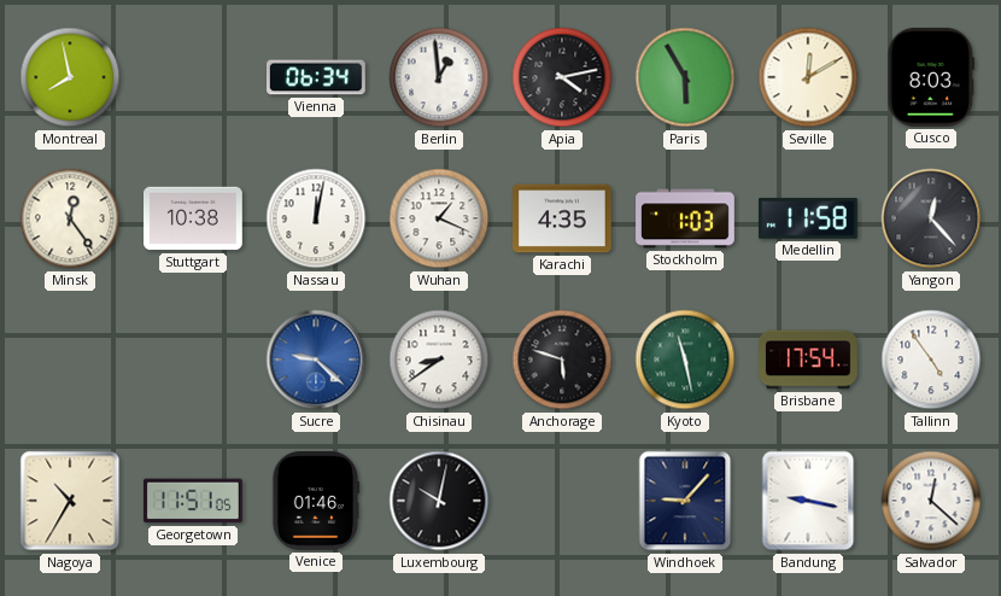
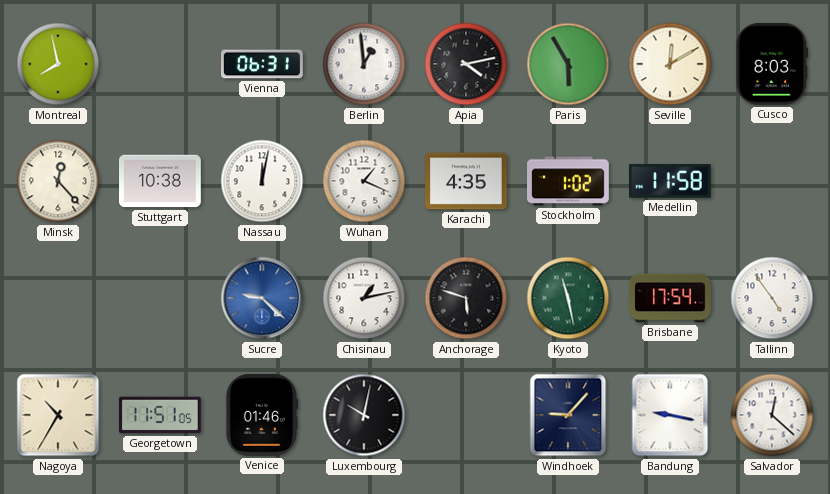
Vienna: 06:34 -> 06:31
Minsk: 12:24 -> 12:23
Stockholm: 1:03 -> 1:02
Yangon: 12:23 -> none
Chisinau: 8:39 -> 1:13
